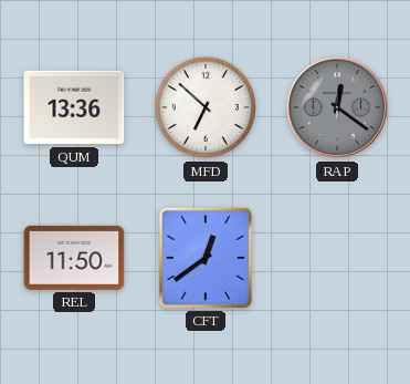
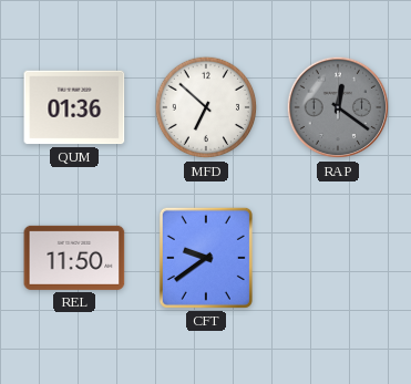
QUM: 13:36 -> 01:36
CFT: 12:39 -> 9:39
